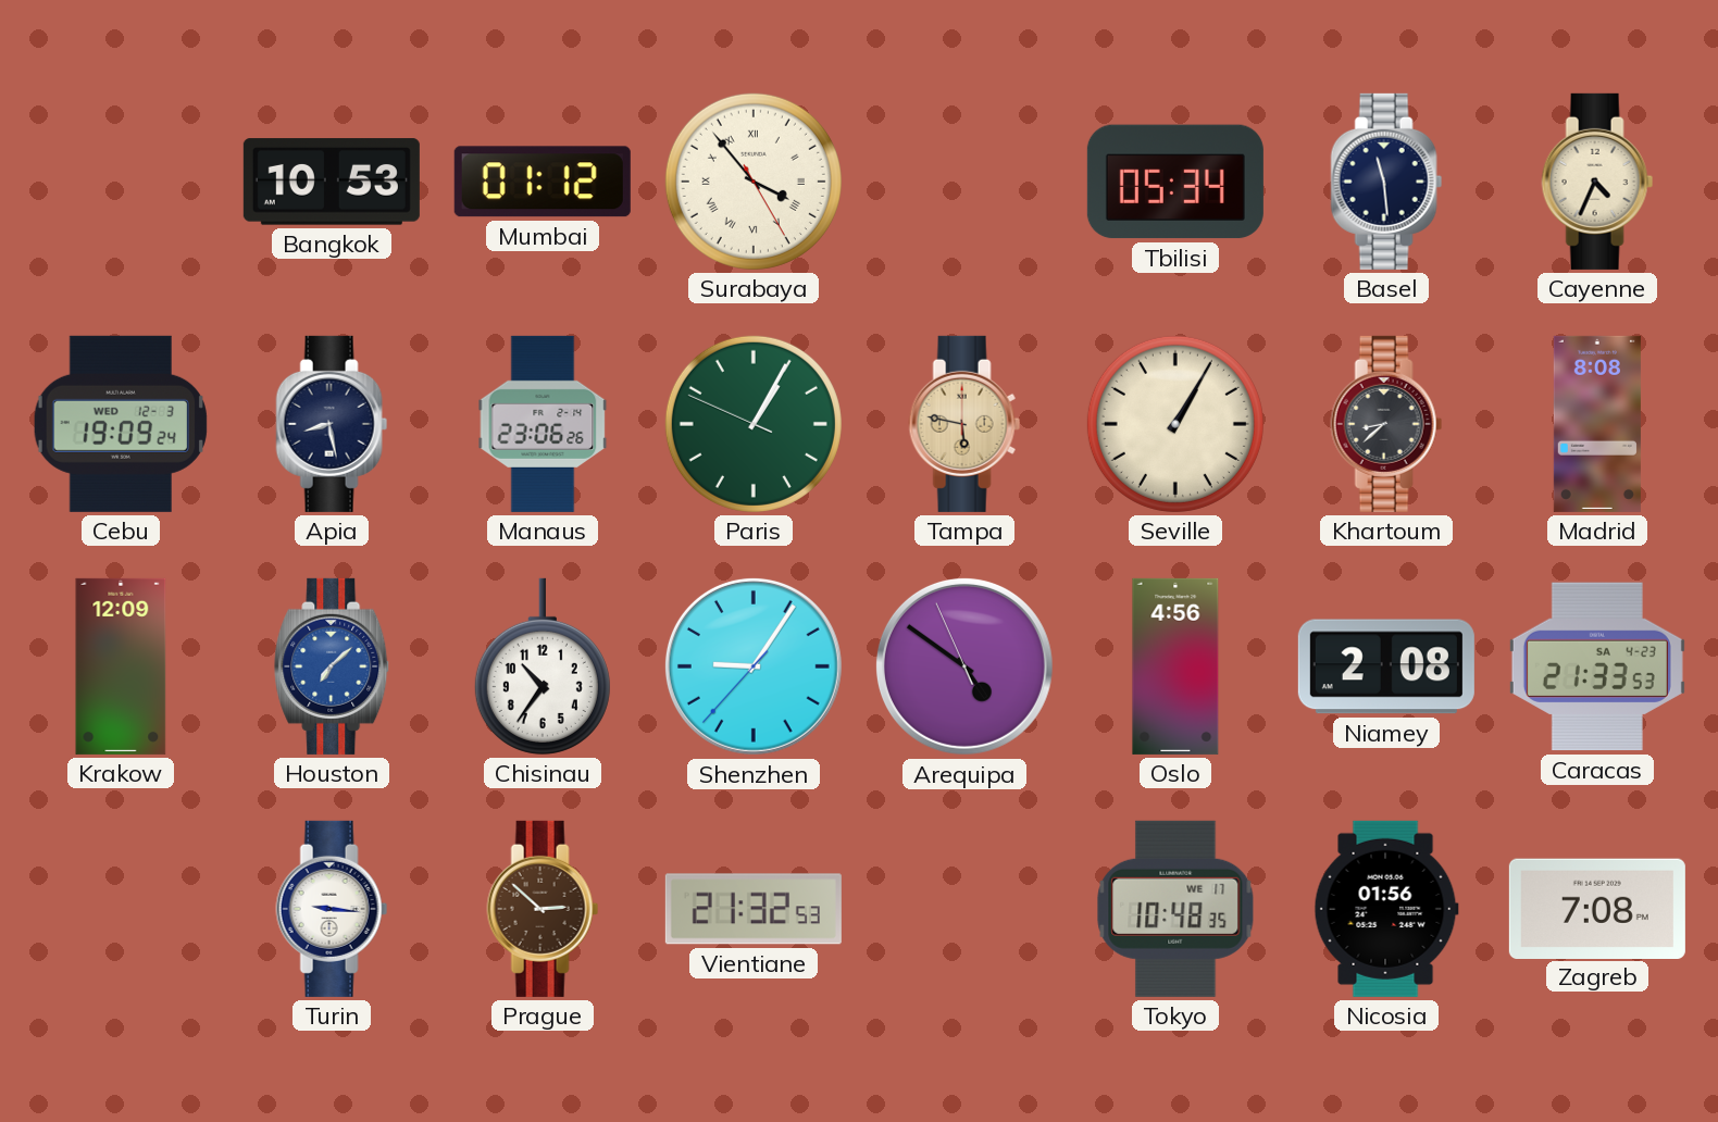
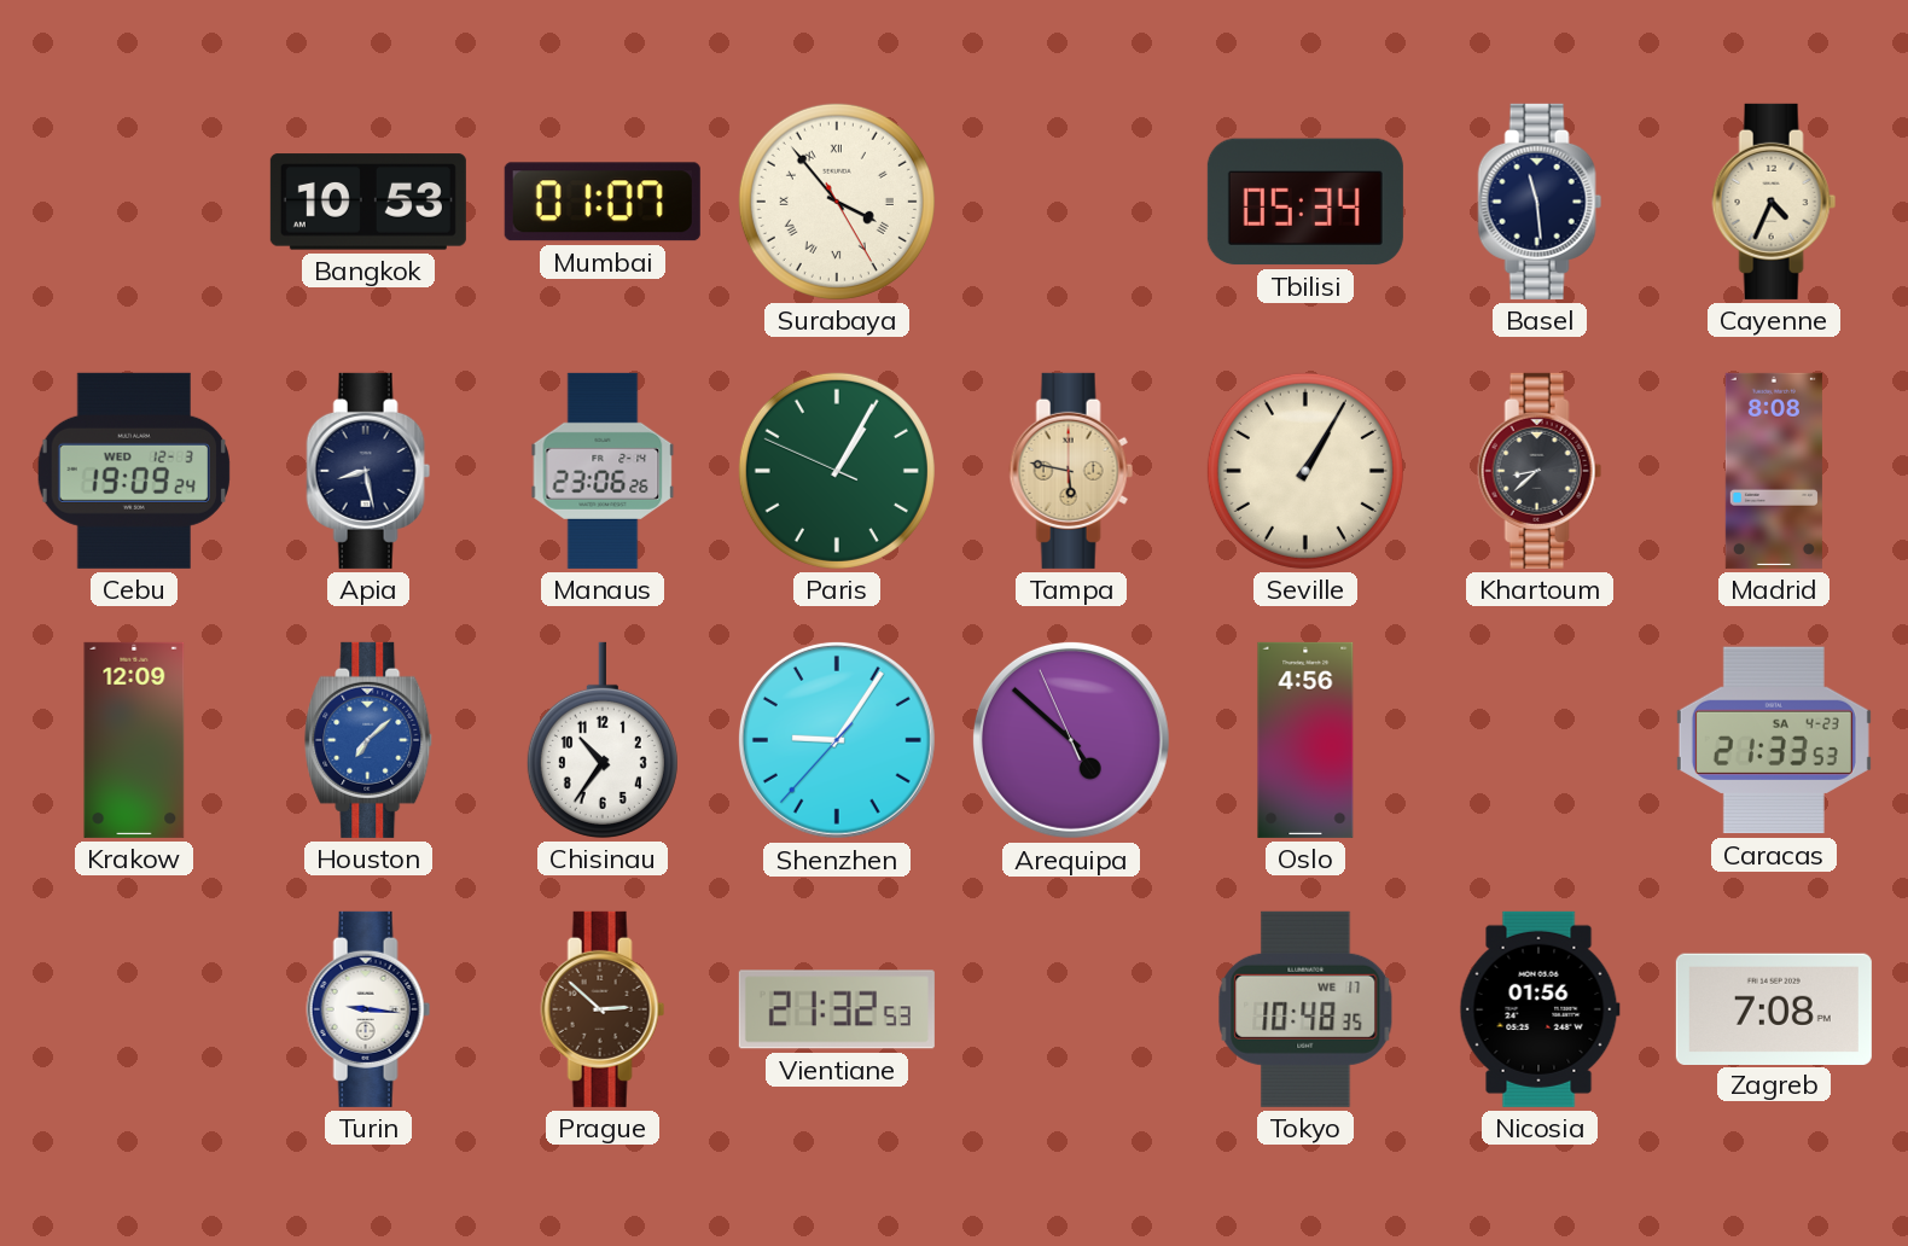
Mumbai: 01:12 -> 01:07
Arequipa: 4:50 -> 4:51
Niamey: 2:08 -> none
